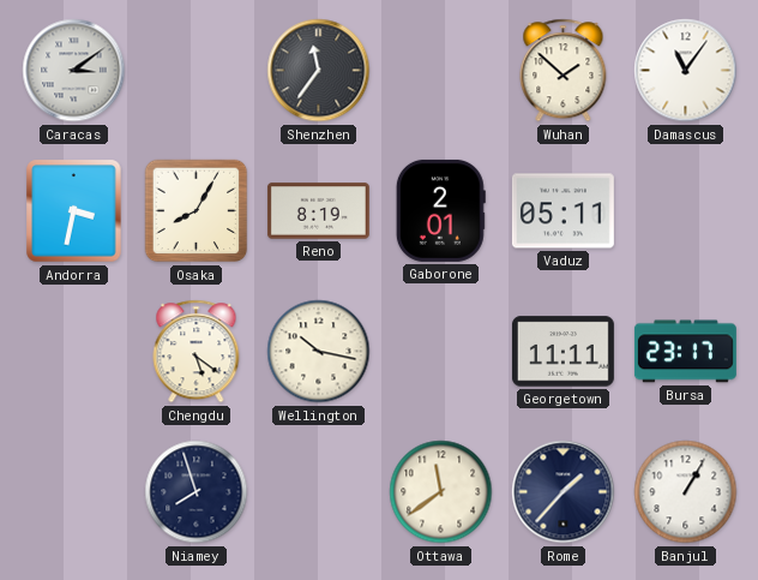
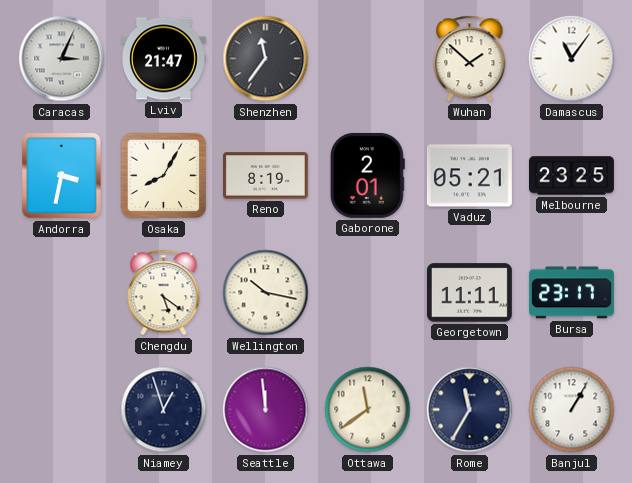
Caracas: 3:09 -> 3:04
Lviv: none -> 21:47
Vaduz: 05:11 -> 05:21
Melbourne: none -> 23:25
Niamey: 7:57 -> 12:57
Seattle: none -> 11:59
Rome: 1:37 -> 11:35
